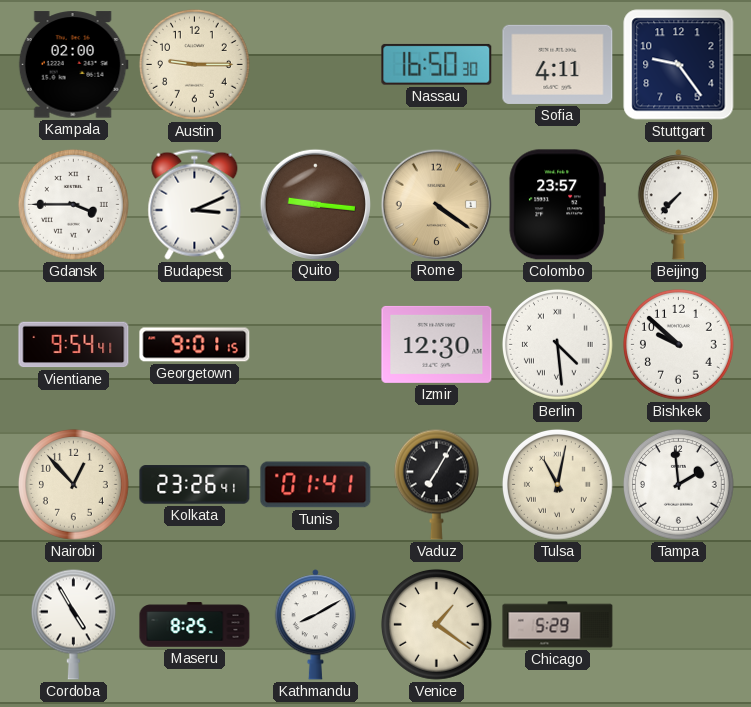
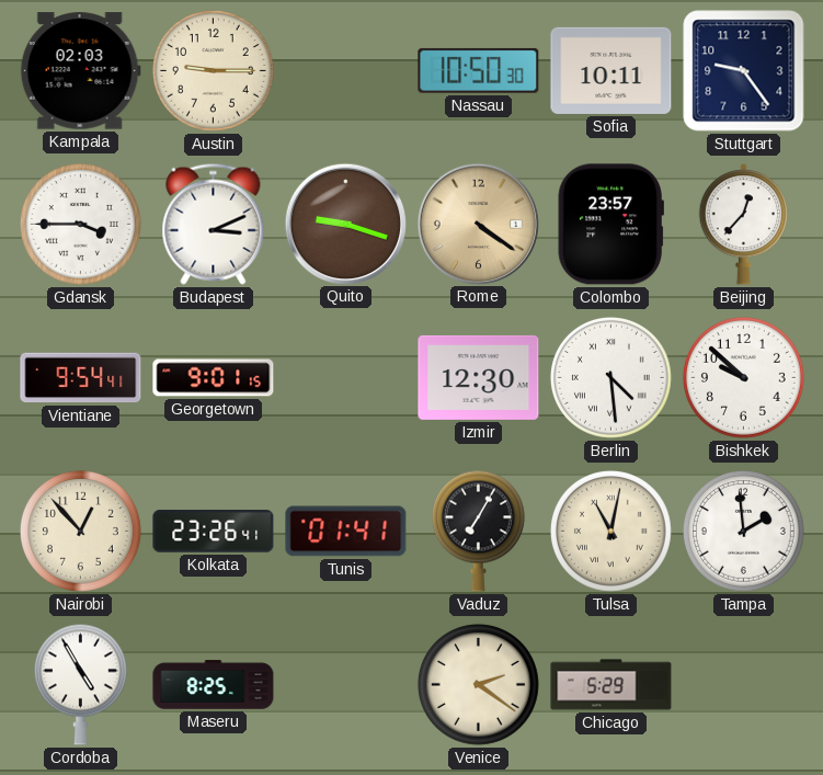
Kampala: 02:00 -> 02:03
Nassau: 16:50 -> 10:50
Sofia: 4:11 -> 10:11
Quito: 9:16 -> 9:18
Beijing: 7:37 -> 12:37
Kathmandu: 8:10 -> none
Venice: 1:21 -> 2:21
